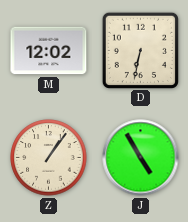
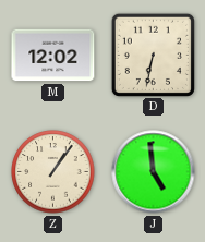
J: 4:55 -> 4:59
